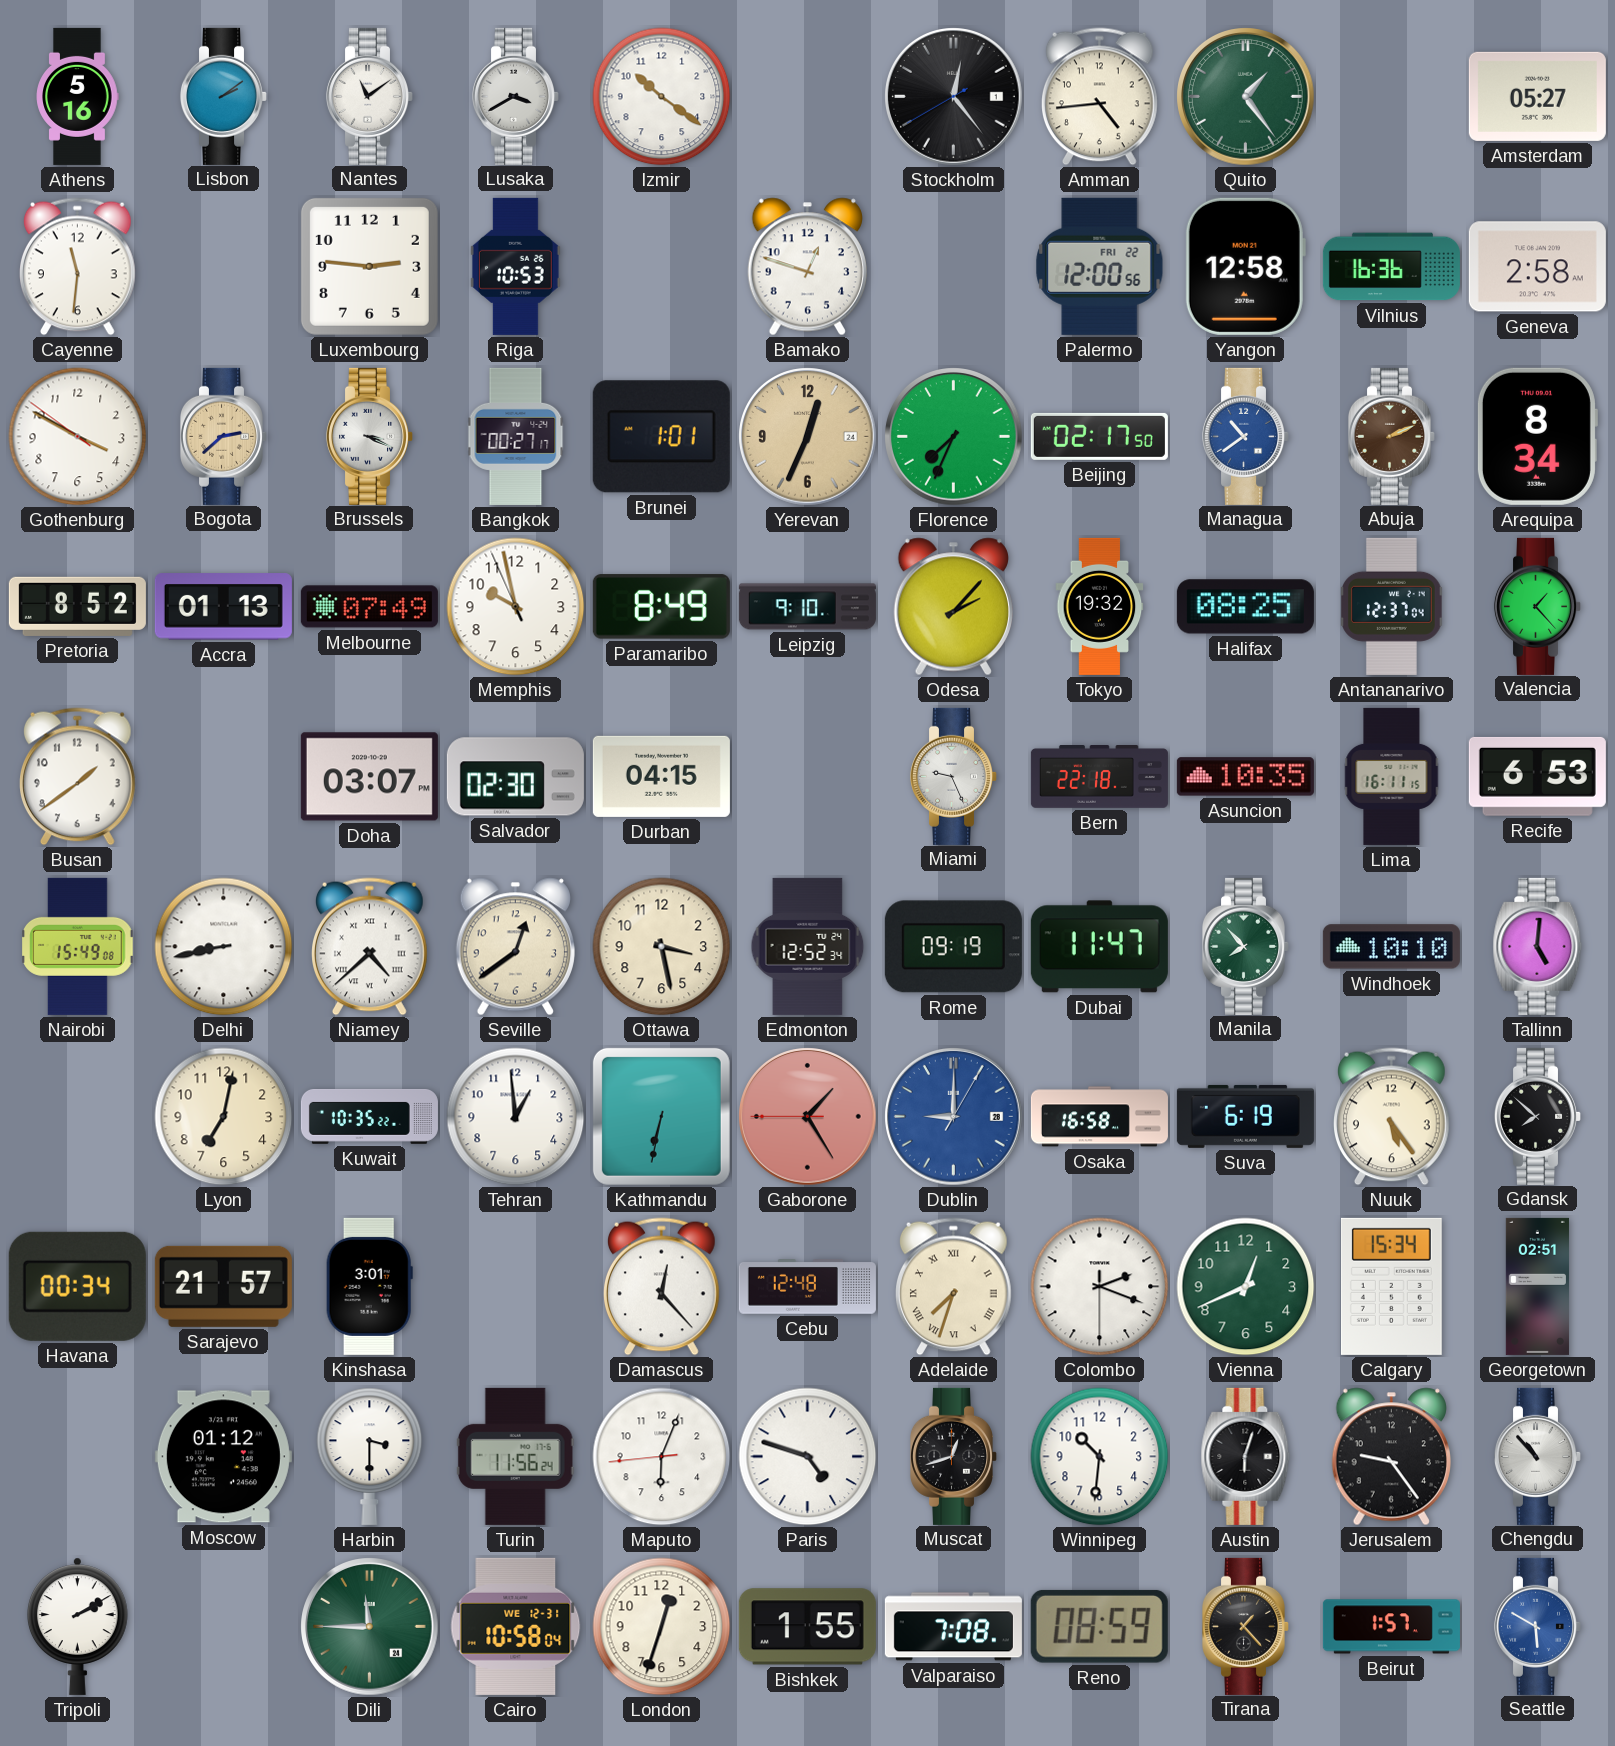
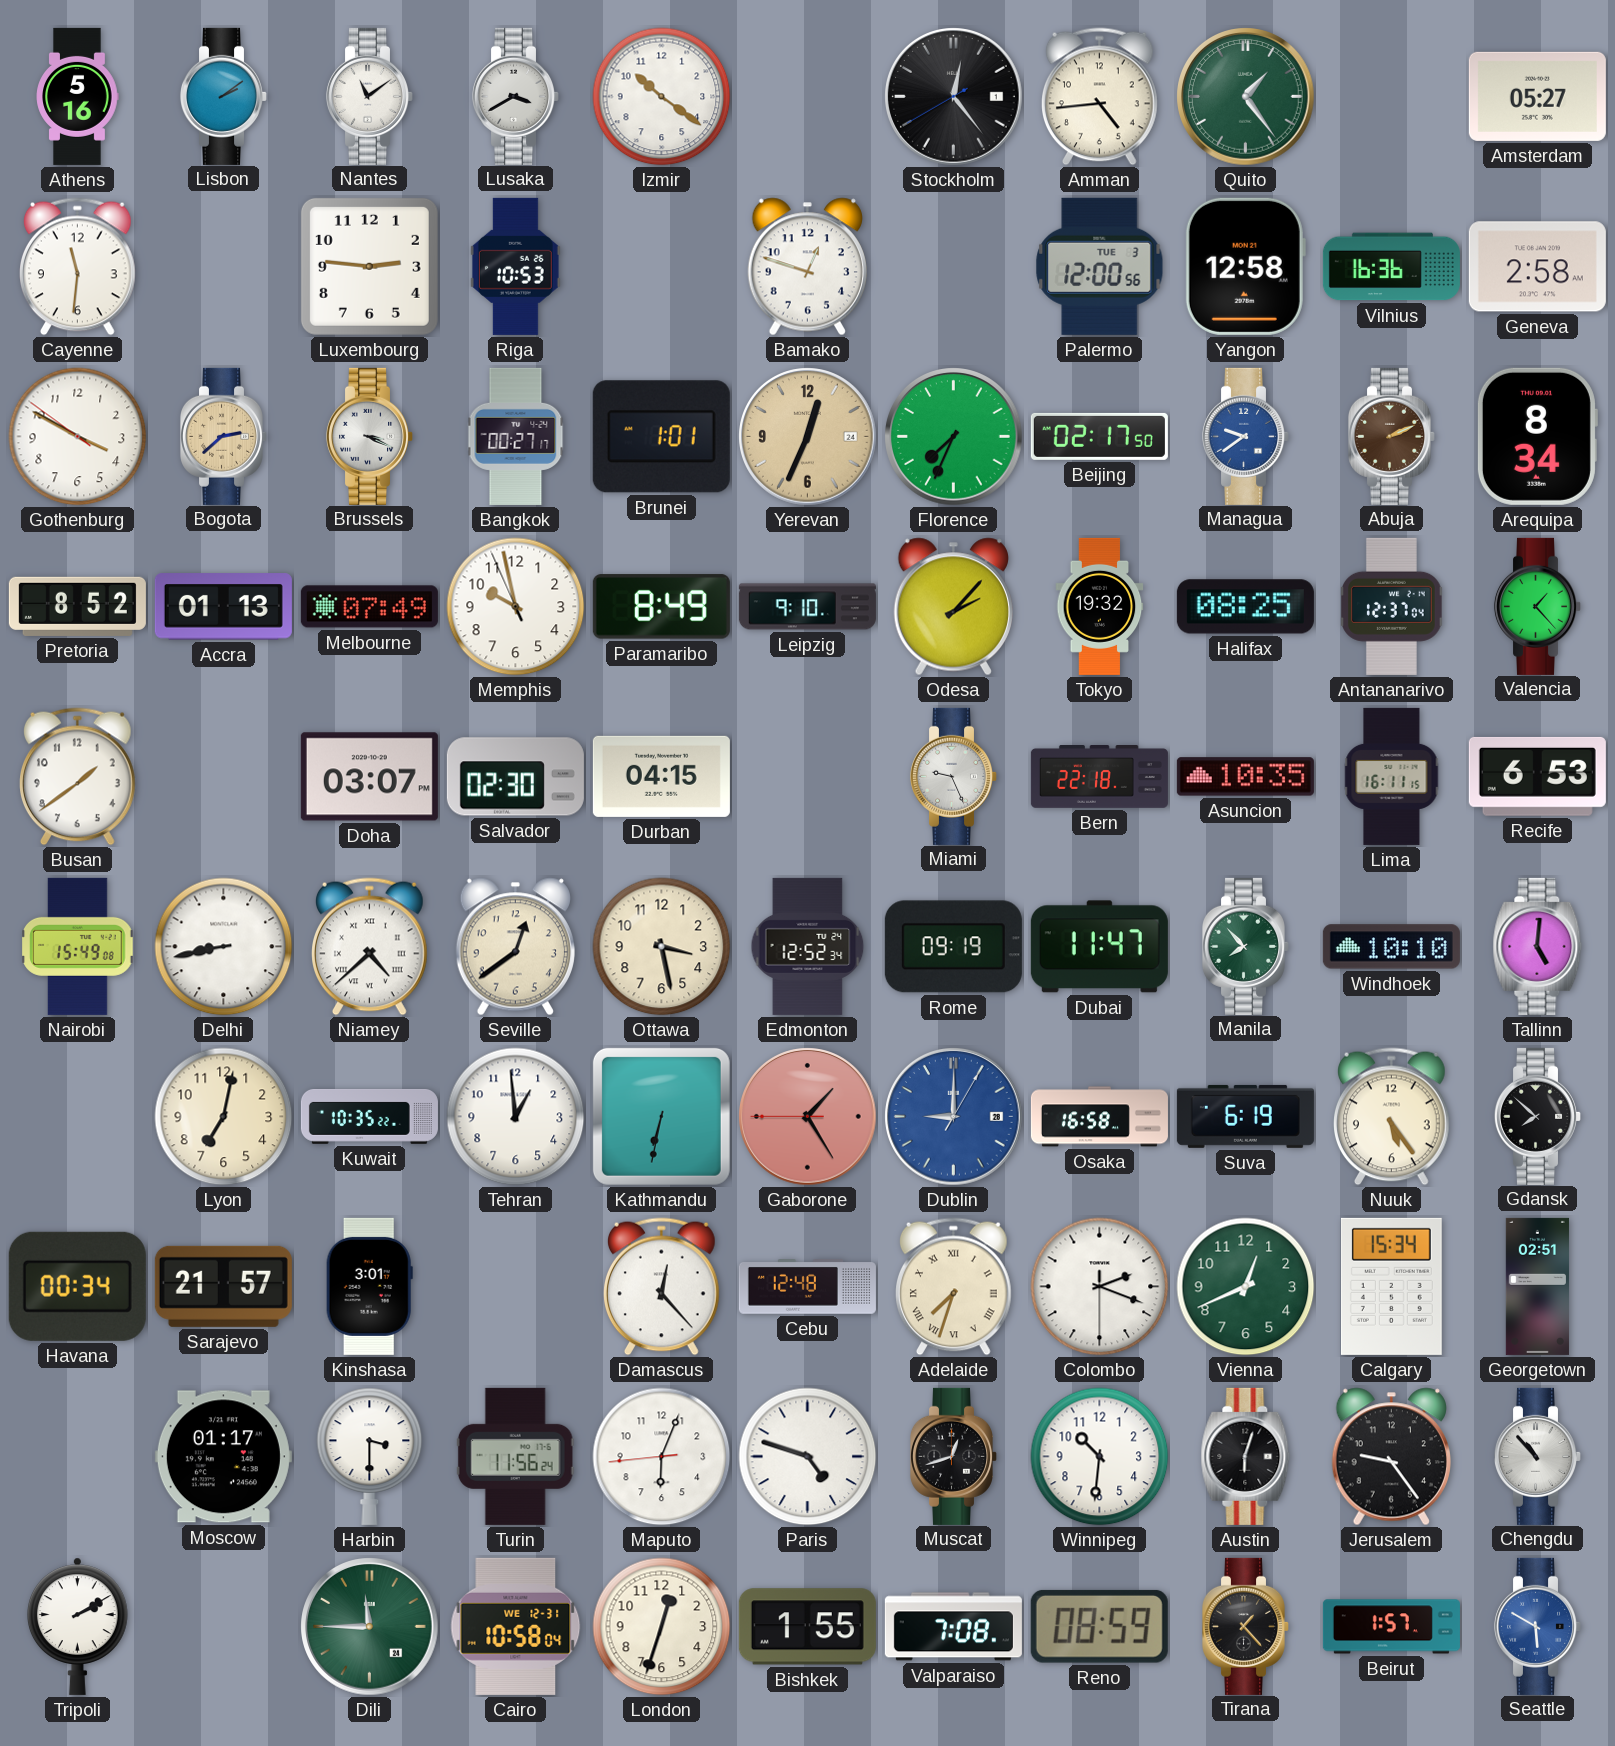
Palermo date: FRI 22 -> TUE 3
Managua: 10:39 -> 9:39
Moscow: 01:12 -> 01:17
